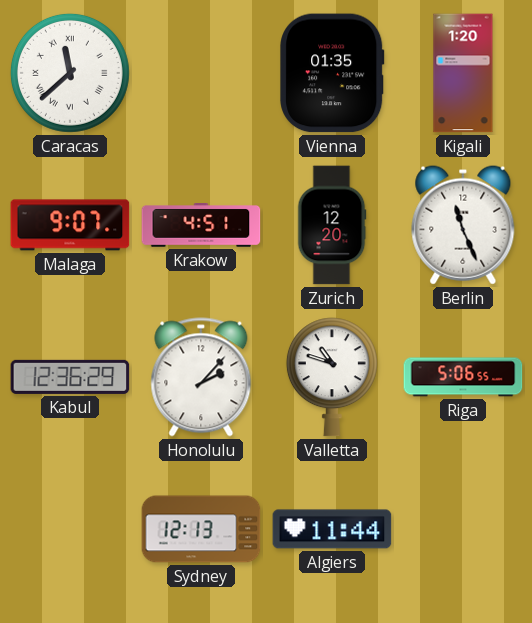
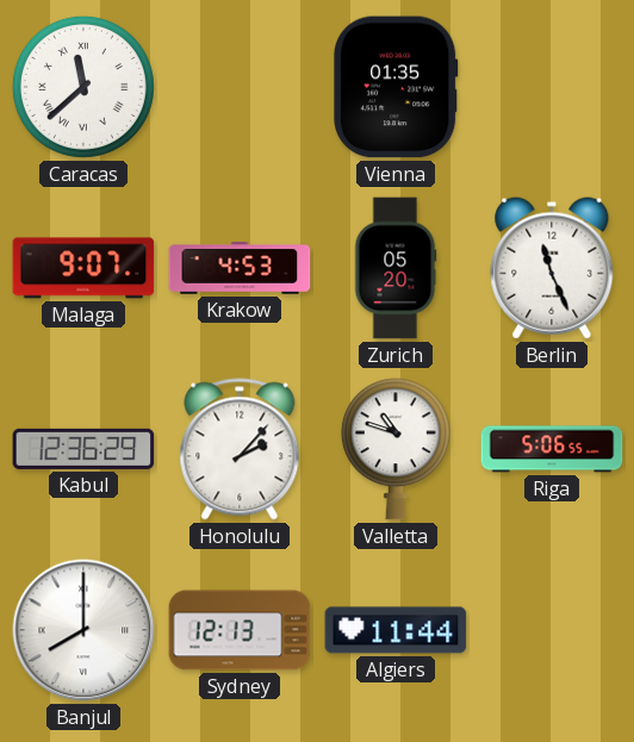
Kigali: 1:20 -> none
Krakow: 4:51 -> 4:53
Zurich: 12:20 -> 05:20
Banjul: none -> 8:00
